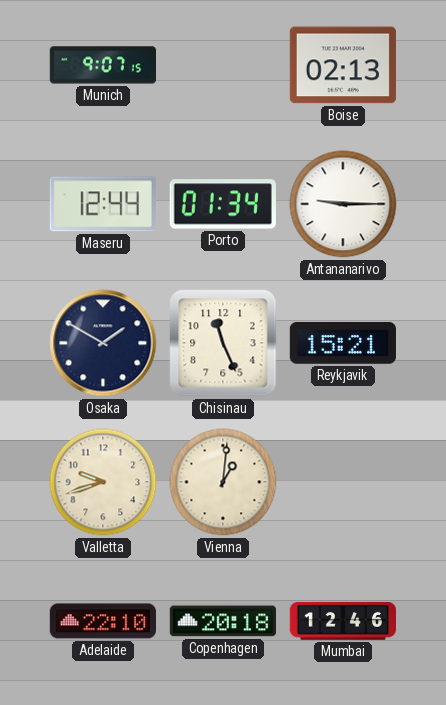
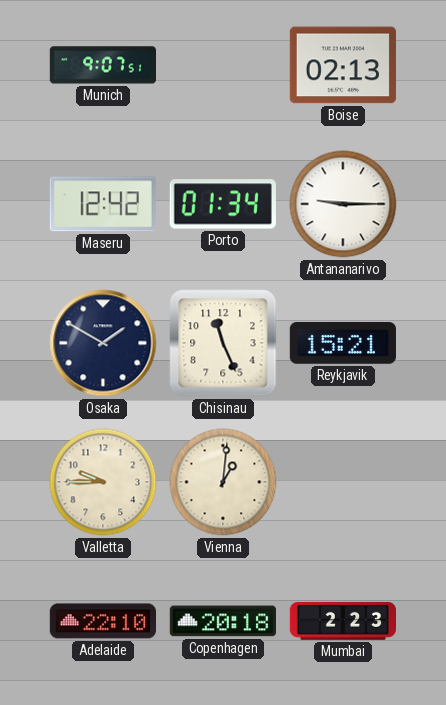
Munich: 9:07:15 -> 9:07:51
Maseru: 12:44 -> 12:42
Valletta: 9:42 -> 9:45
Mumbai: 12:46 -> 2:23
